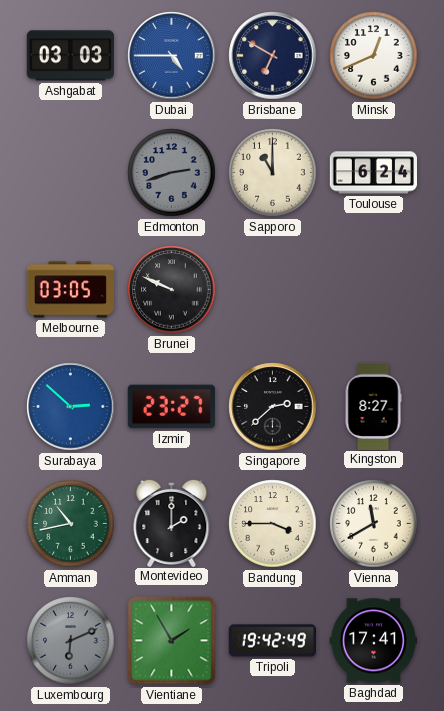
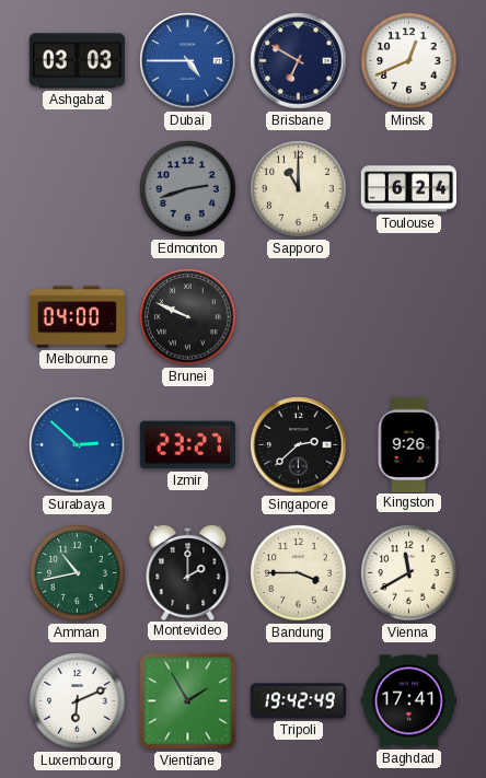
Melbourne: 03:05 -> 04:00
Kingston: 8:27 -> 9:26
Luxembourg dial: grey -> white
